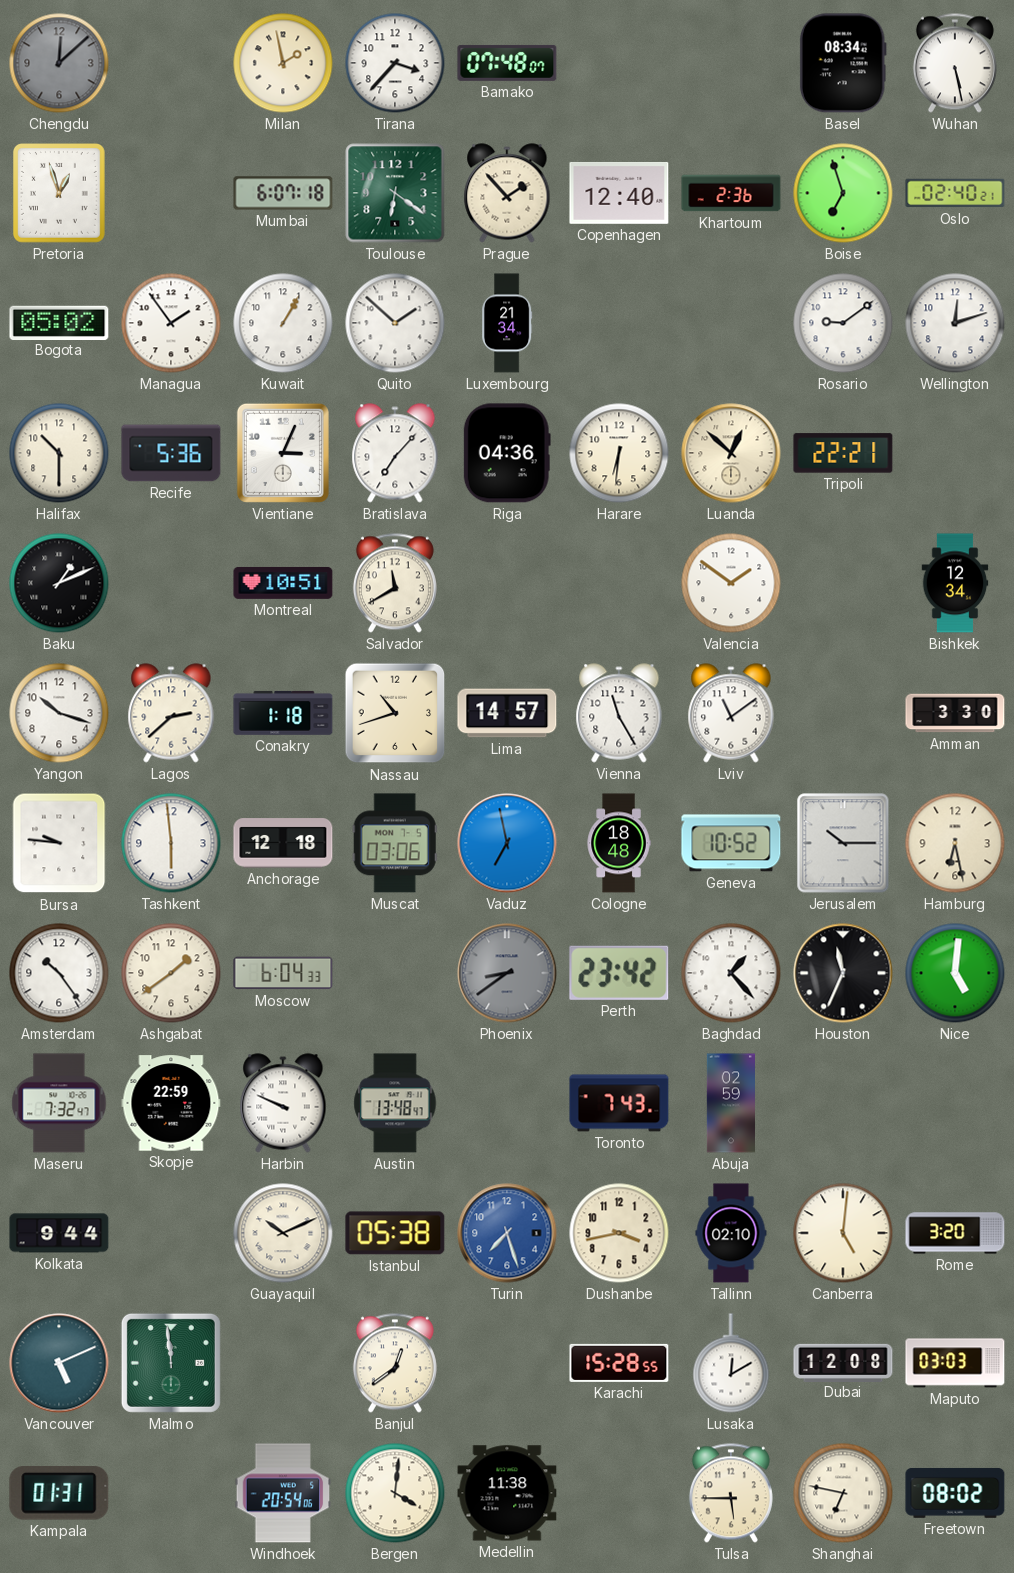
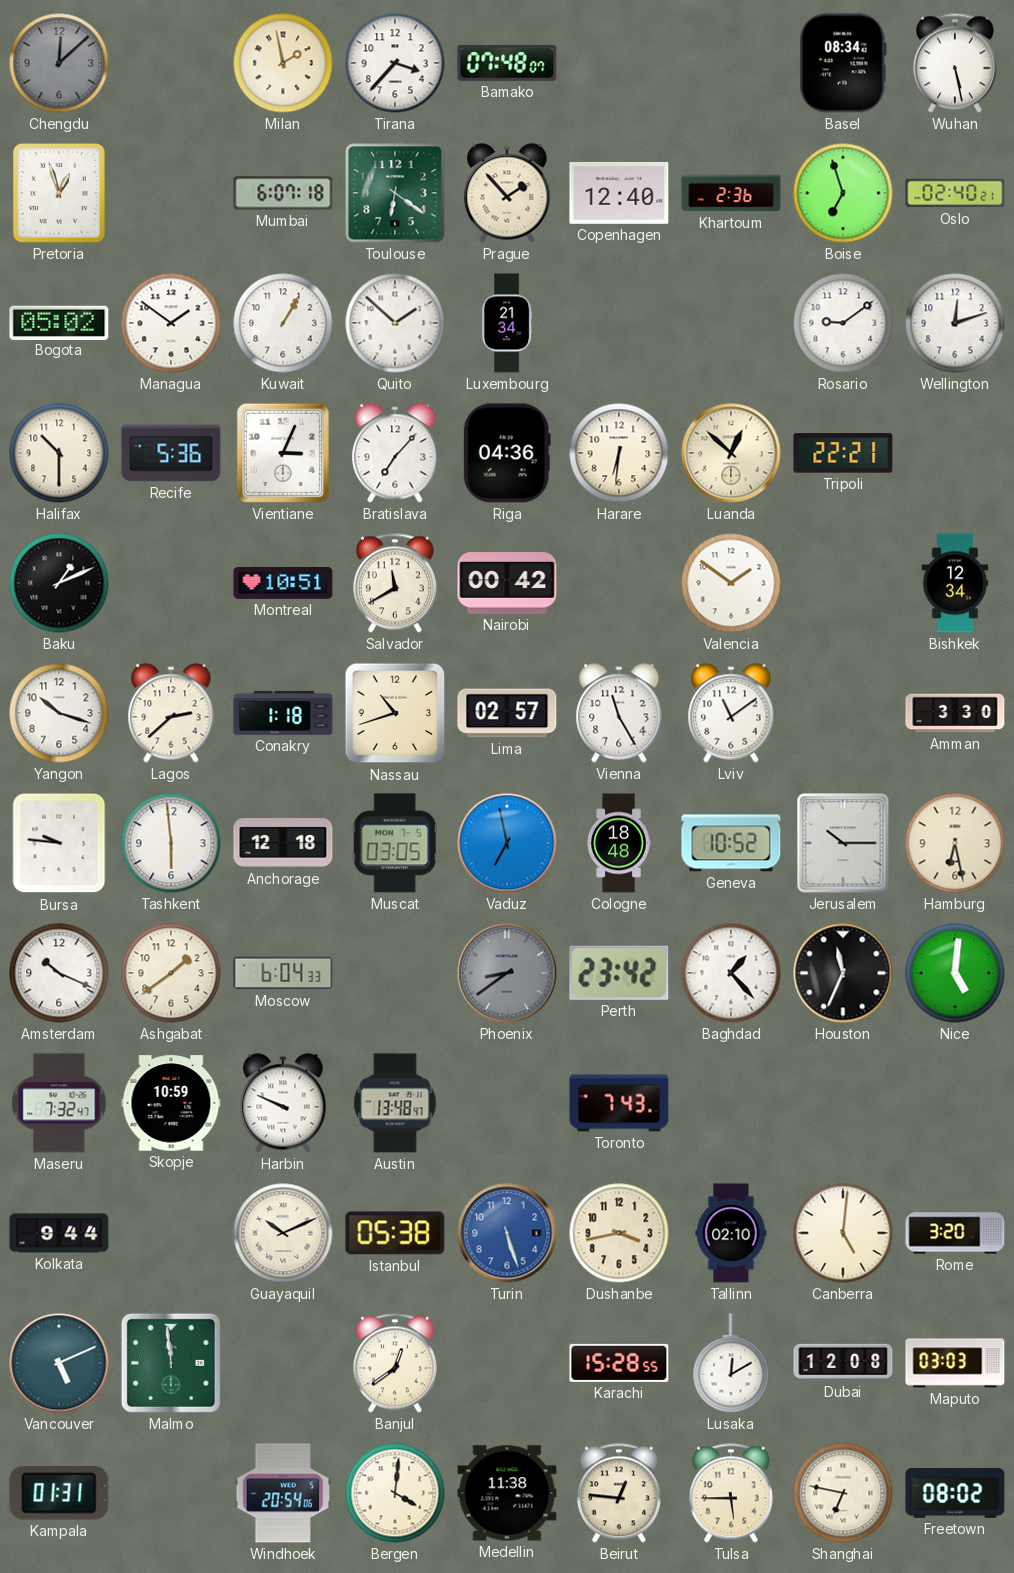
Managua: 1:54 -> 1:51
Nairobi: none -> 00:42
Lima: 14:57 -> 02:57
Muscat: 03:06 -> 03:05
Amsterdam: 10:24 -> 10:19
Skopje: 22:59 -> 10:59
Abuja: 02:59 -> none
Turin: 7:27 -> 5:27
Beirut: none -> 12:46
